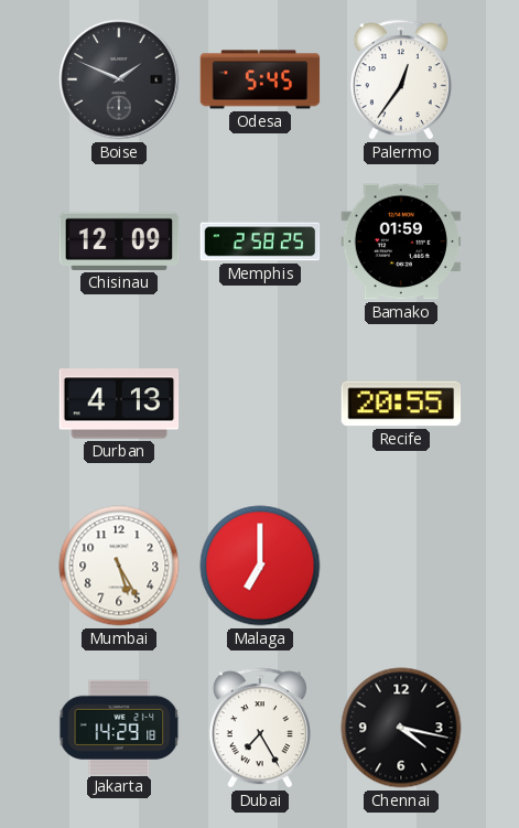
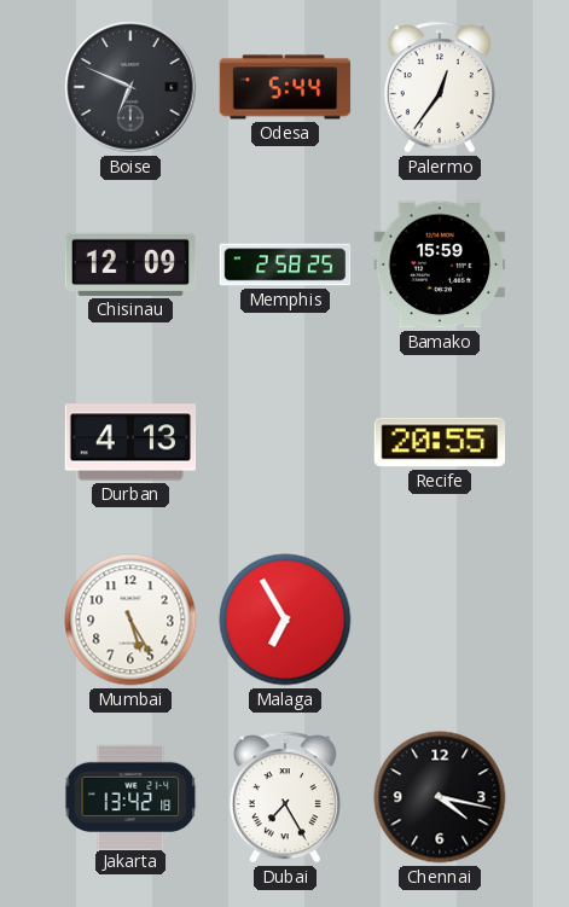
Boise: 1:49 -> 6:49
Odesa: 5:45 -> 5:44
Bamako: 01:59 -> 15:59
Malaga: 7:00 -> 6:55
Jakarta: 14:29 -> 13:42
